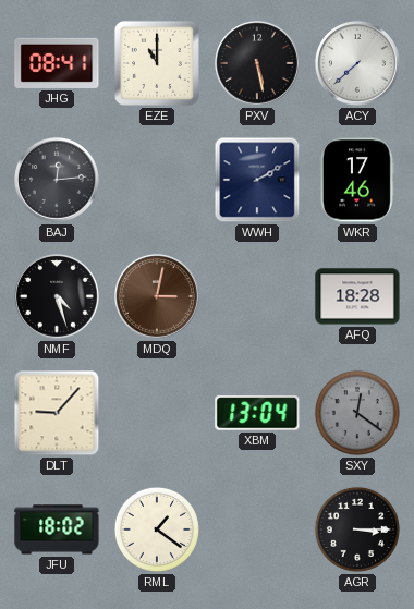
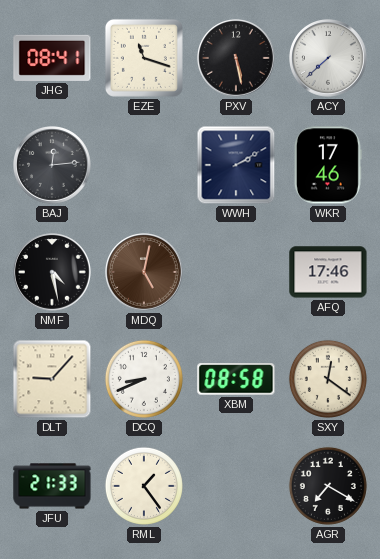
EZE: 11:00 -> 11:18
NMF: 4:27 -> 4:28
MDQ: 3:02 -> 5:02
AFQ: 18:28 -> 17:46
DCQ: none -> 8:41
XBM: 13:04 -> 08:58
SXY dial: grey -> cream
JFU: 18:02 -> 21:33
RML: 1:21 -> 1:24
AGR: 3:15 -> 7:20
